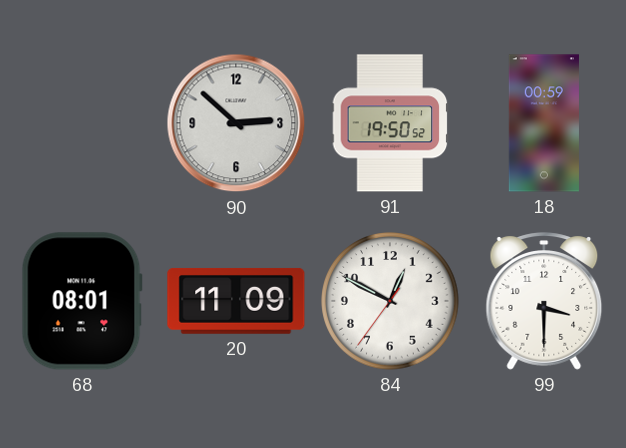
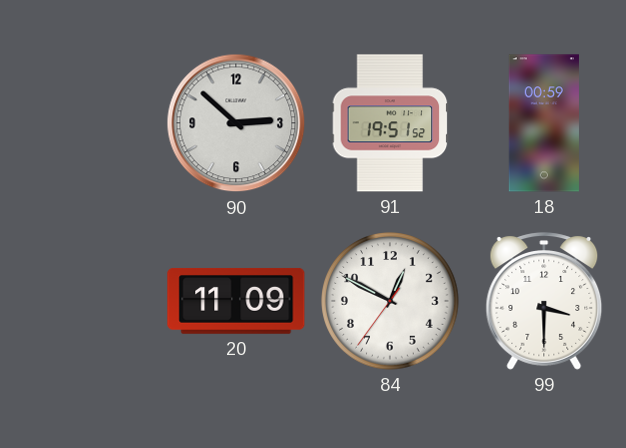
91: 19:50 -> 19:51
68: 08:01 -> none
